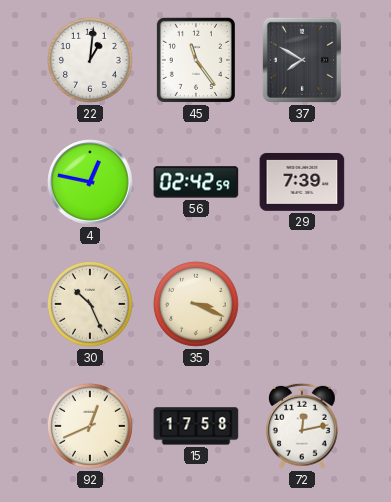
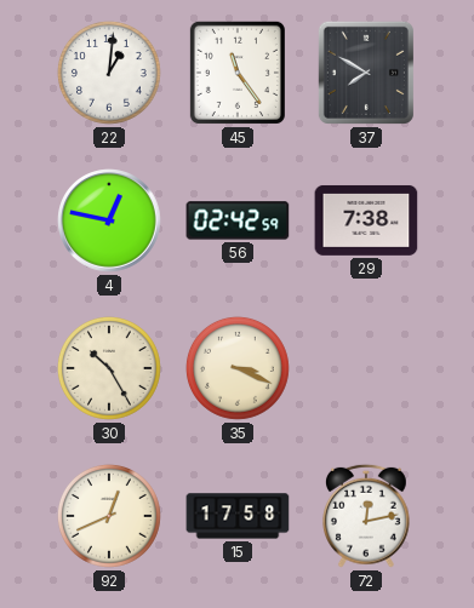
29: 7:39 -> 7:38
30: 10:26 -> 10:25
